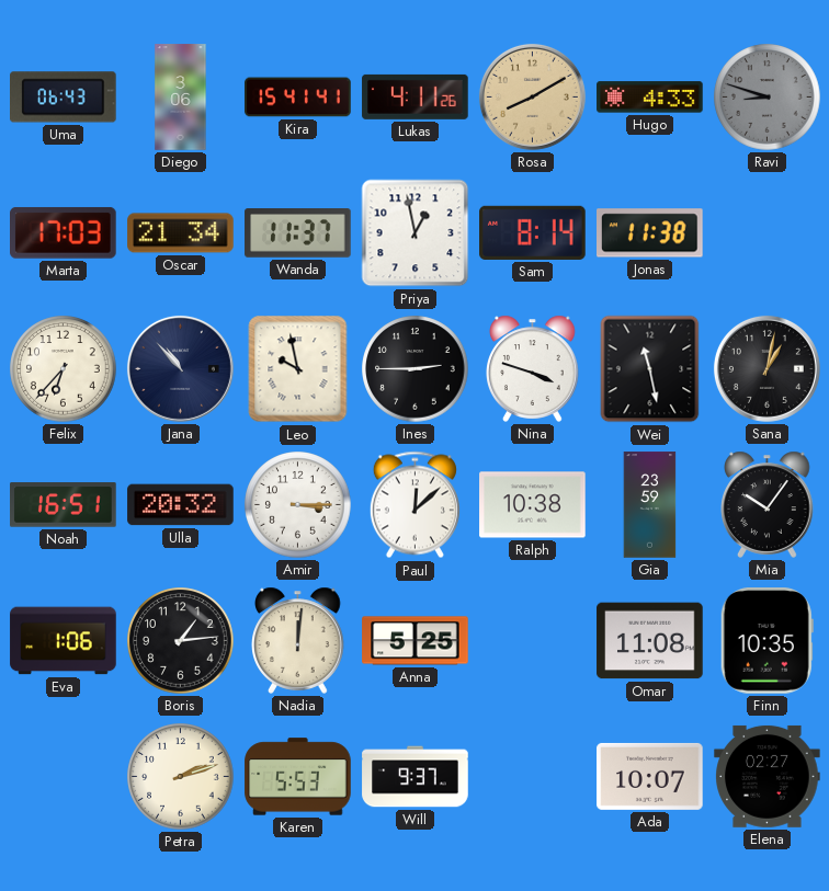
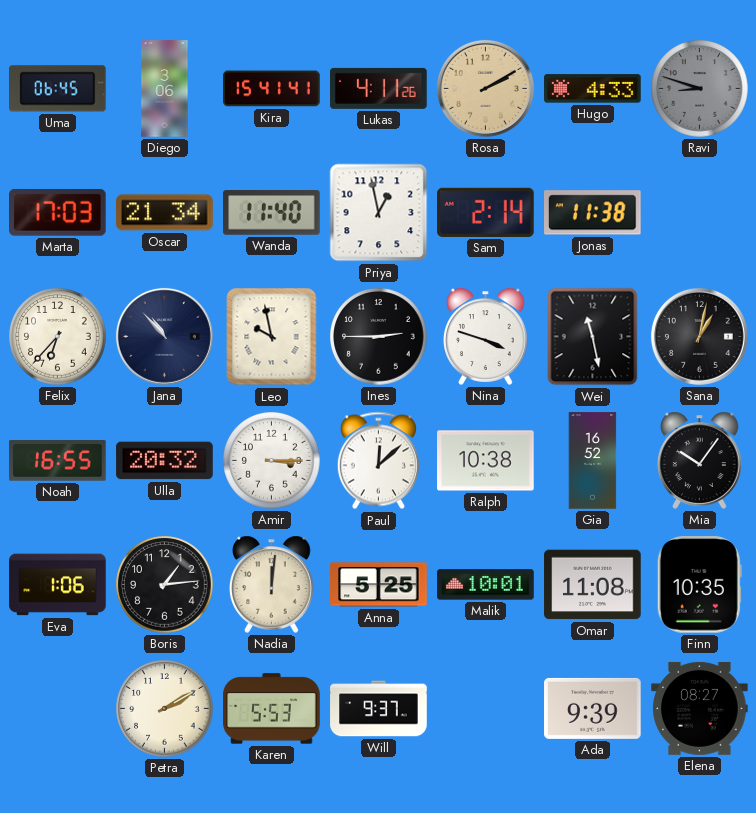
Uma: 06:43 -> 06:45
Rosa: 8:10 -> 2:10
Wanda: 11:37 -> 11:40
Sam: 8:14 -> 2:14
Noah: 16:51 -> 16:55
Gia: 23:59 -> 16:52
Malik: none -> 10:01
Petra: 2:12 -> 2:10
Ada: 10:07 -> 9:39
Elena: 02:27 -> 08:27
